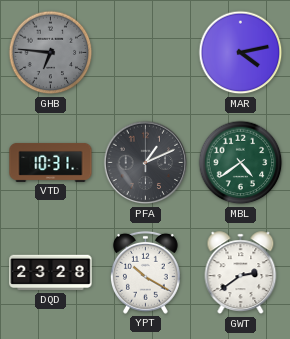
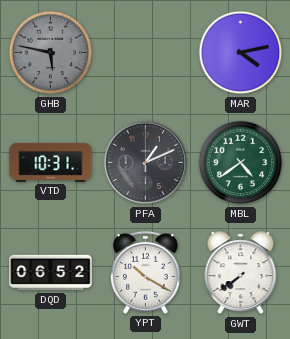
GHB: 6:46 -> 5:47
DQD: 23:28 -> 06:52
GWT: 2:39 -> 7:39
